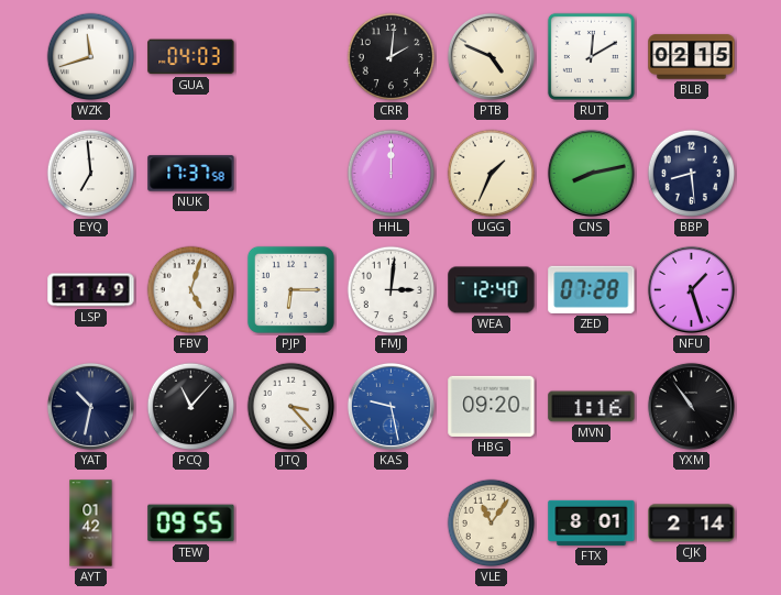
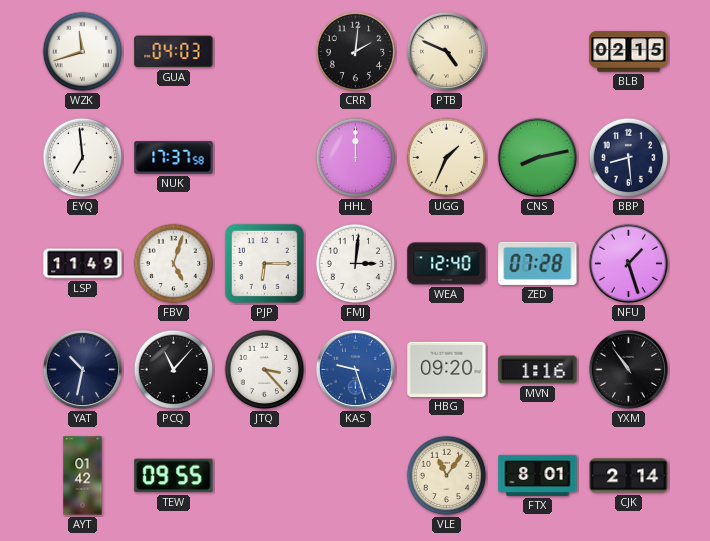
RUT: 12:10 -> none
KAS: 9:28 -> 9:27
